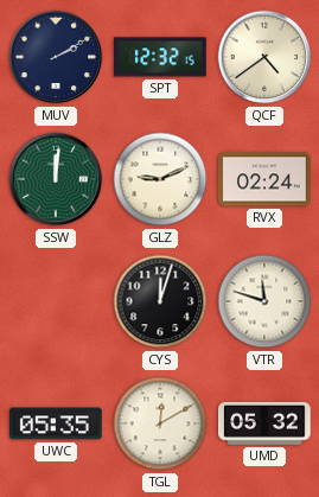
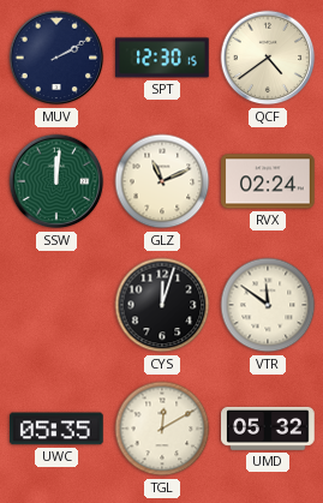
SPT: 12:32 -> 12:30
GLZ: 9:11 -> 11:11
VTR: 11:48 -> 11:51
